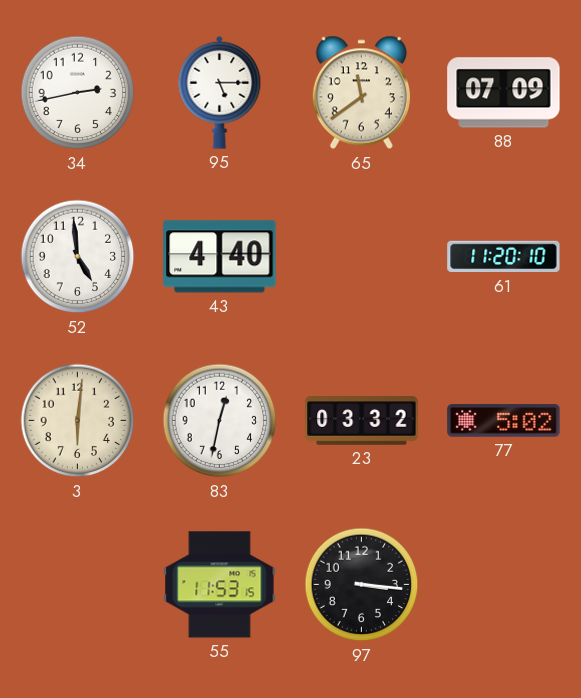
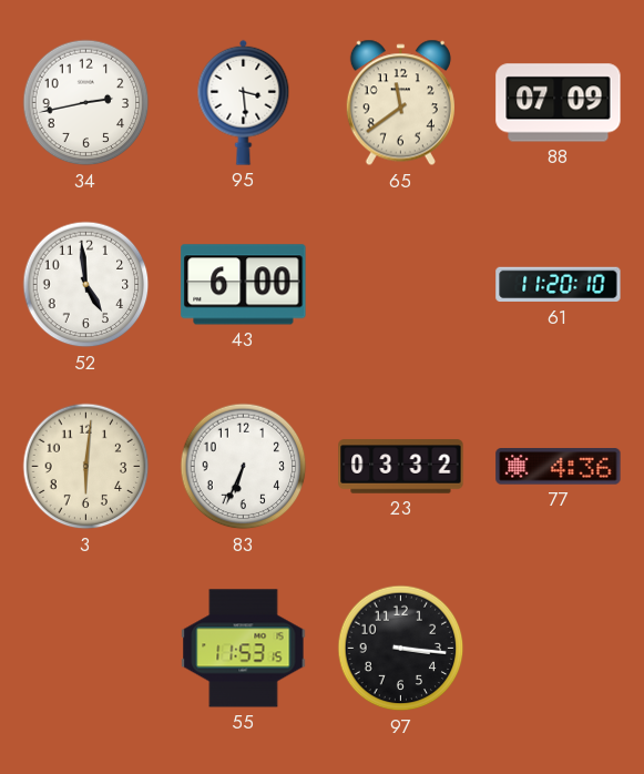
95: 5:15 -> 3:29
43: 4:40 -> 6:00
83: 12:32 -> 6:34
77: 5:02 -> 4:36
